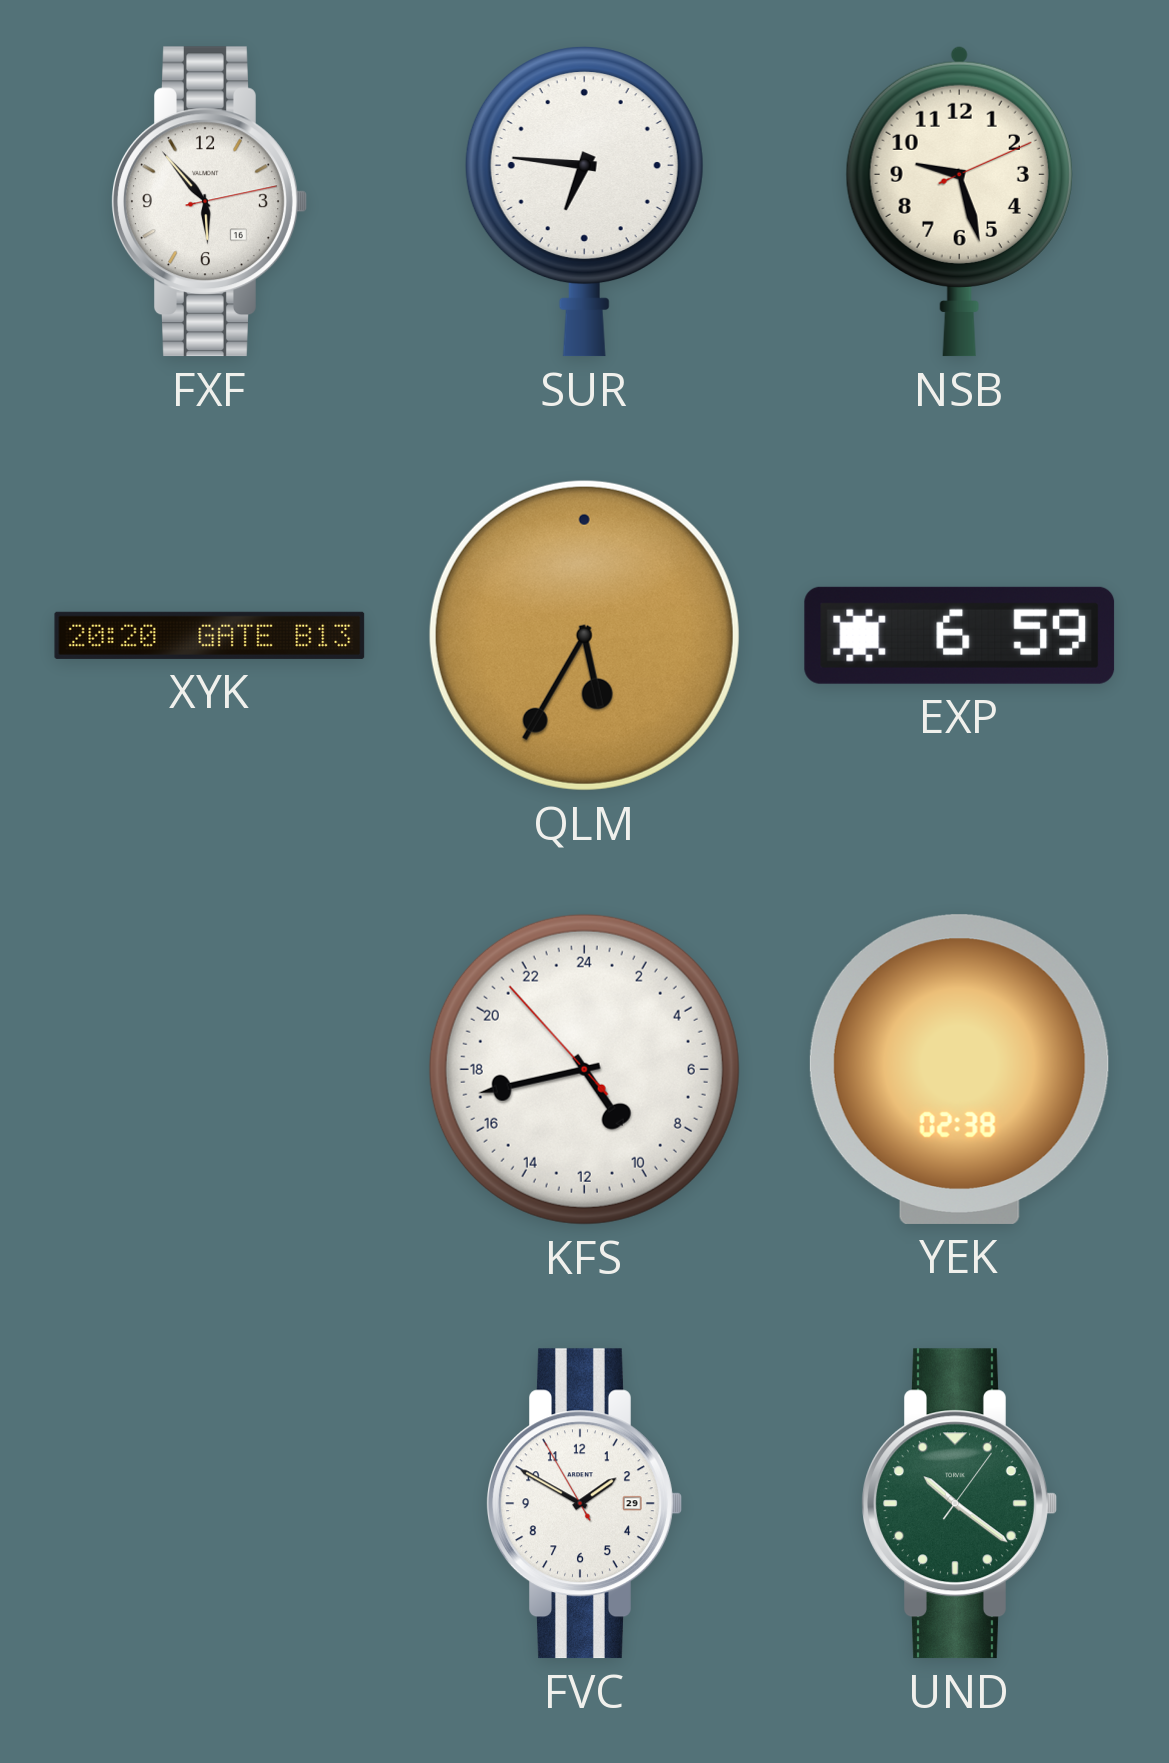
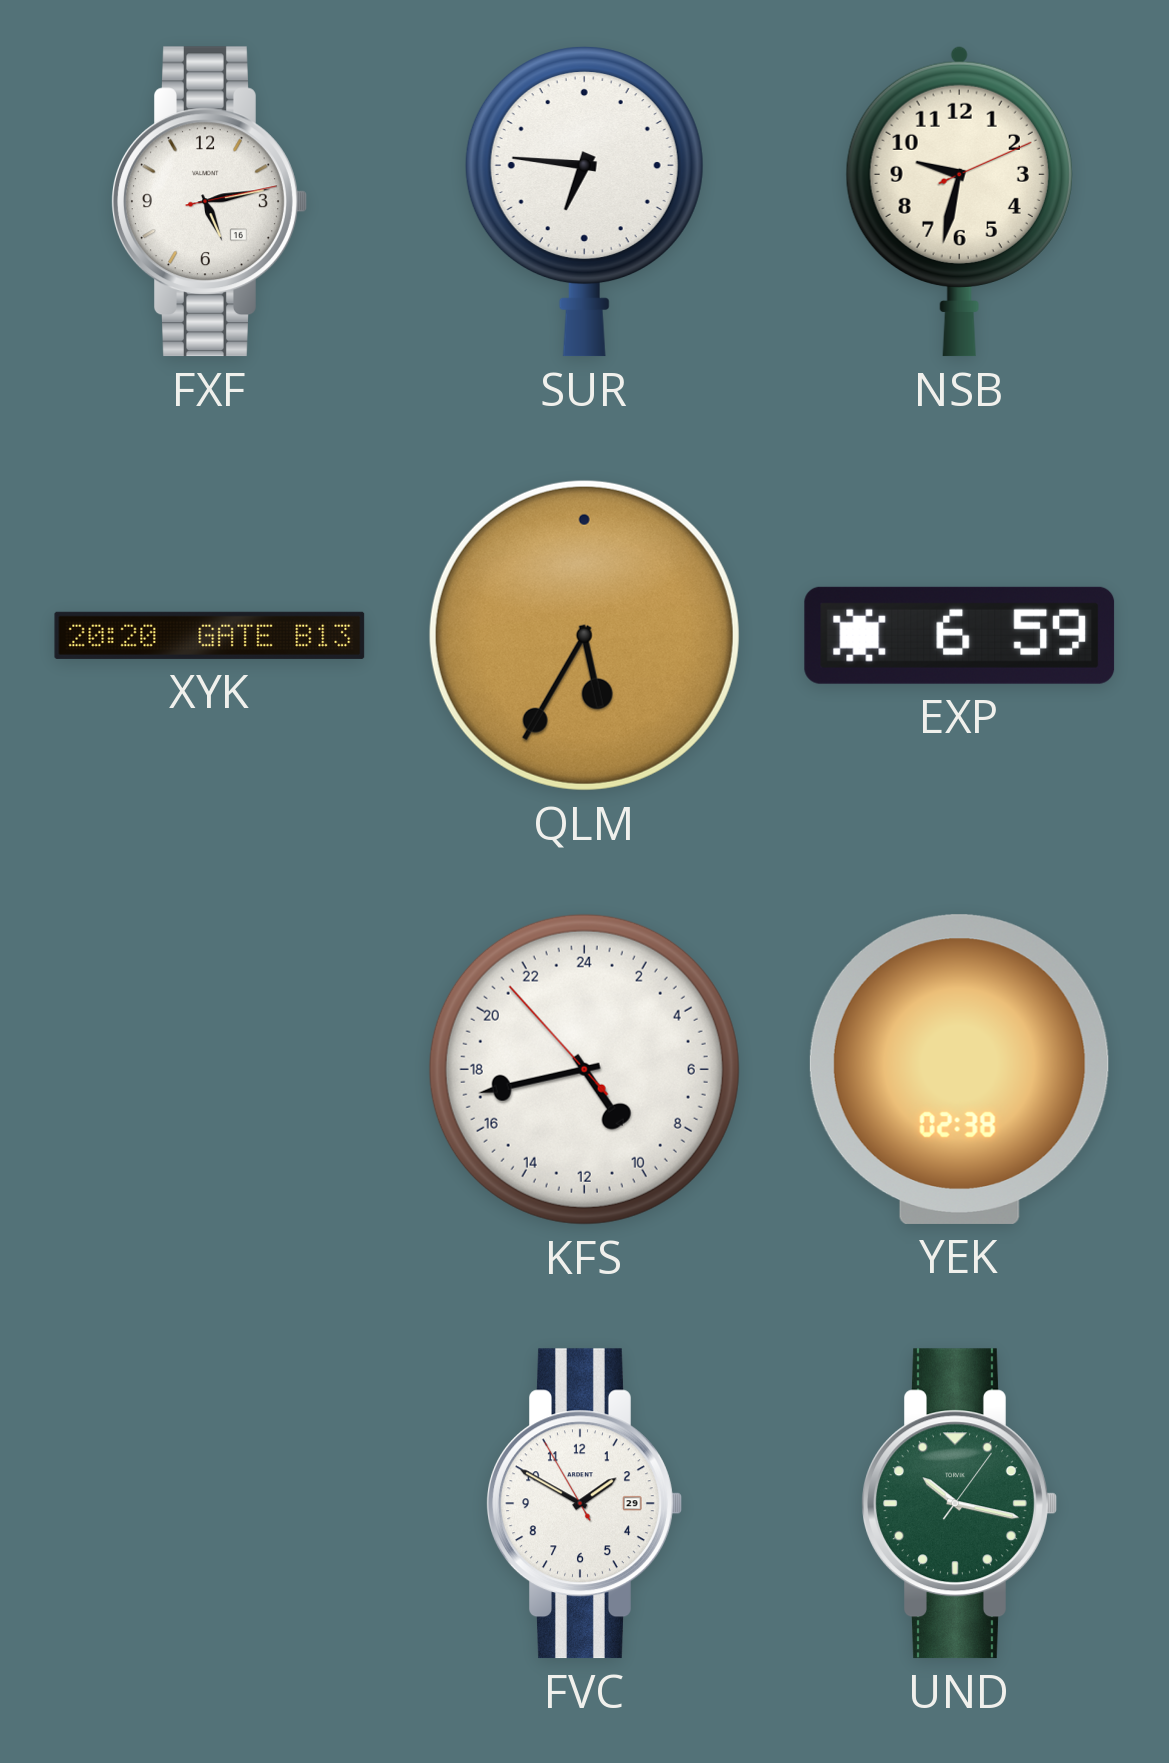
FXF: 5:53 -> 5:13
NSB: 9:27 -> 9:32
UND: 10:21 -> 10:17
